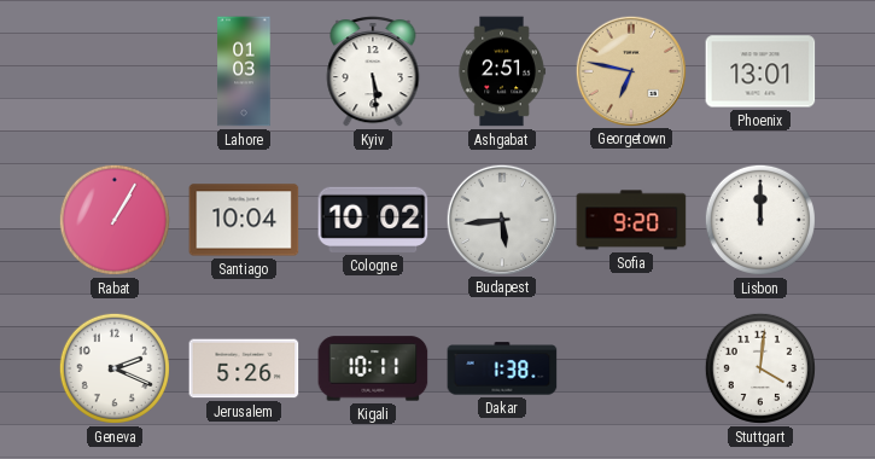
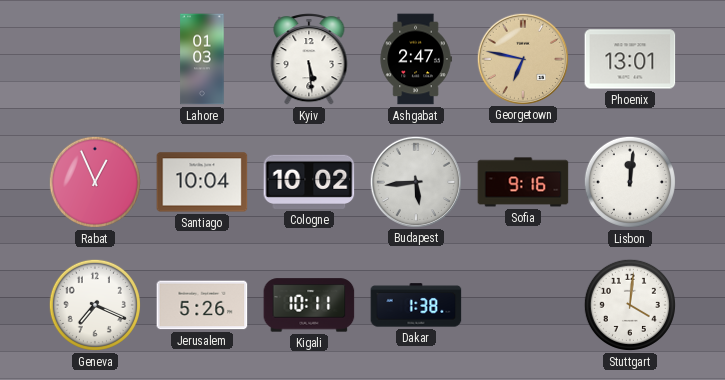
Ashgabat: 2:51 -> 2:47
Rabat: 1:05 -> 12:56
Sofia: 9:20 -> 9:16
Lisbon: 12:00 -> 12:01
Geneva: 2:19 -> 7:19
